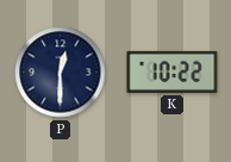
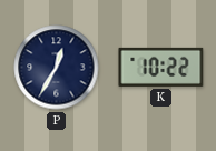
P: 12:30 -> 12:35
